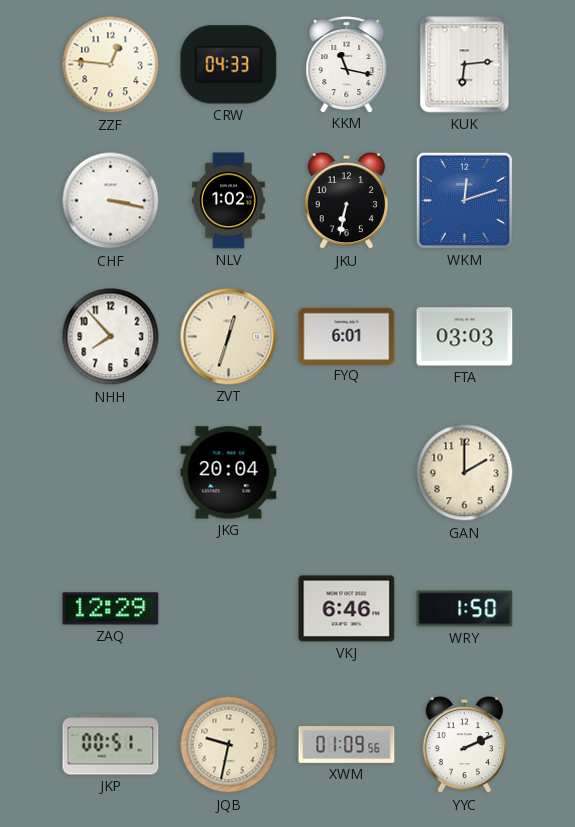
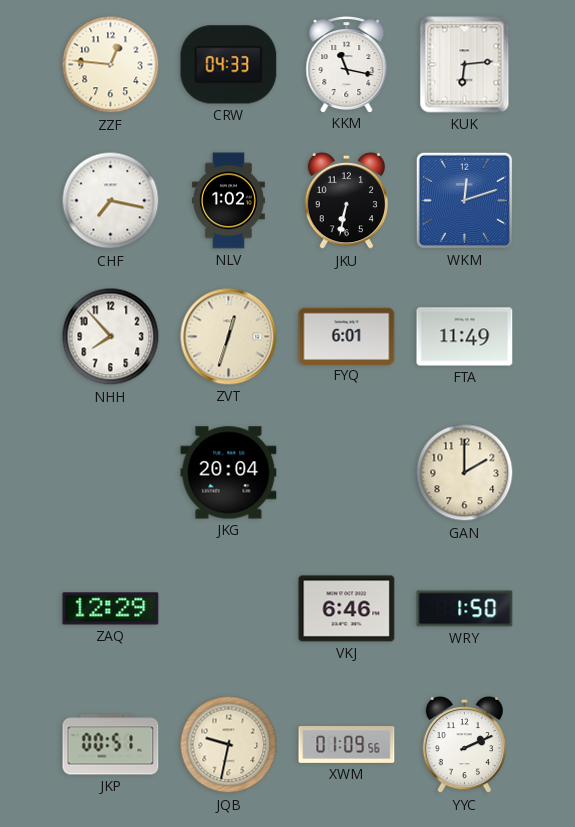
CHF: 3:17 -> 7:17
FTA: 03:03 -> 11:49
